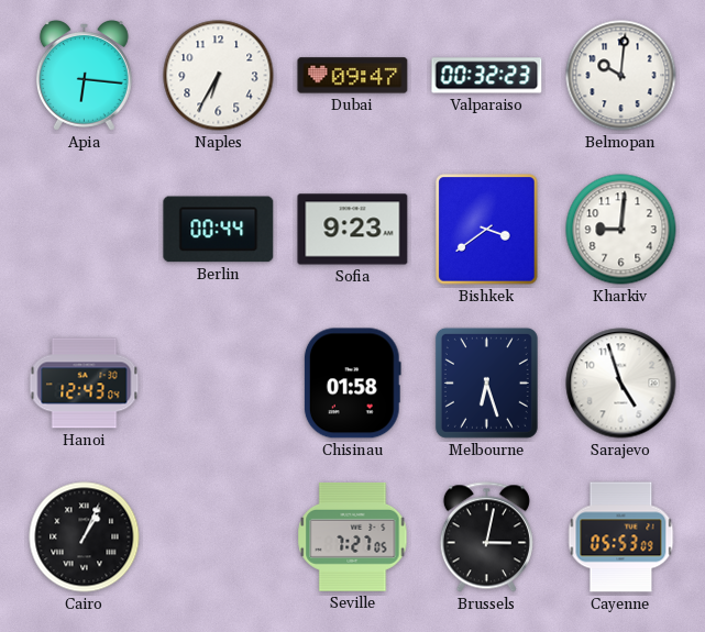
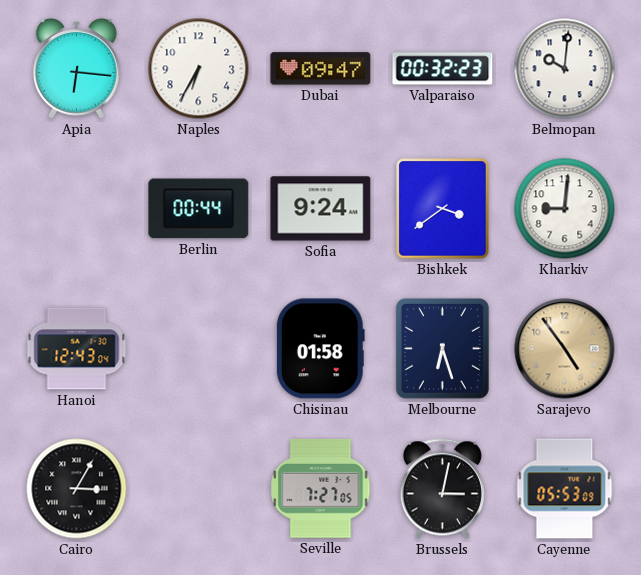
Sofia: 9:23 -> 9:24
Sarajevo: 4:57 -> 4:54
Sarajevo dial: white -> champagne
Cairo: 1:04 -> 3:05
